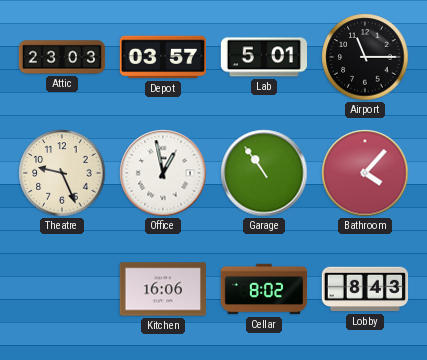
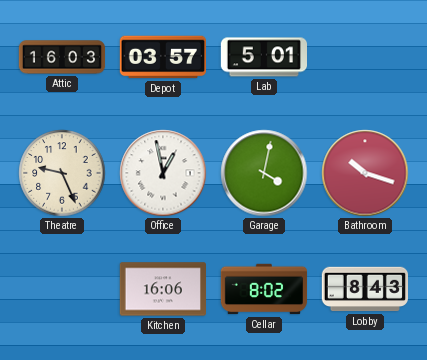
Attic: 23:03 -> 16:03
Airport: 11:15 -> none
Garage: 10:54 -> 4:02
Bathroom: 4:07 -> 10:18
